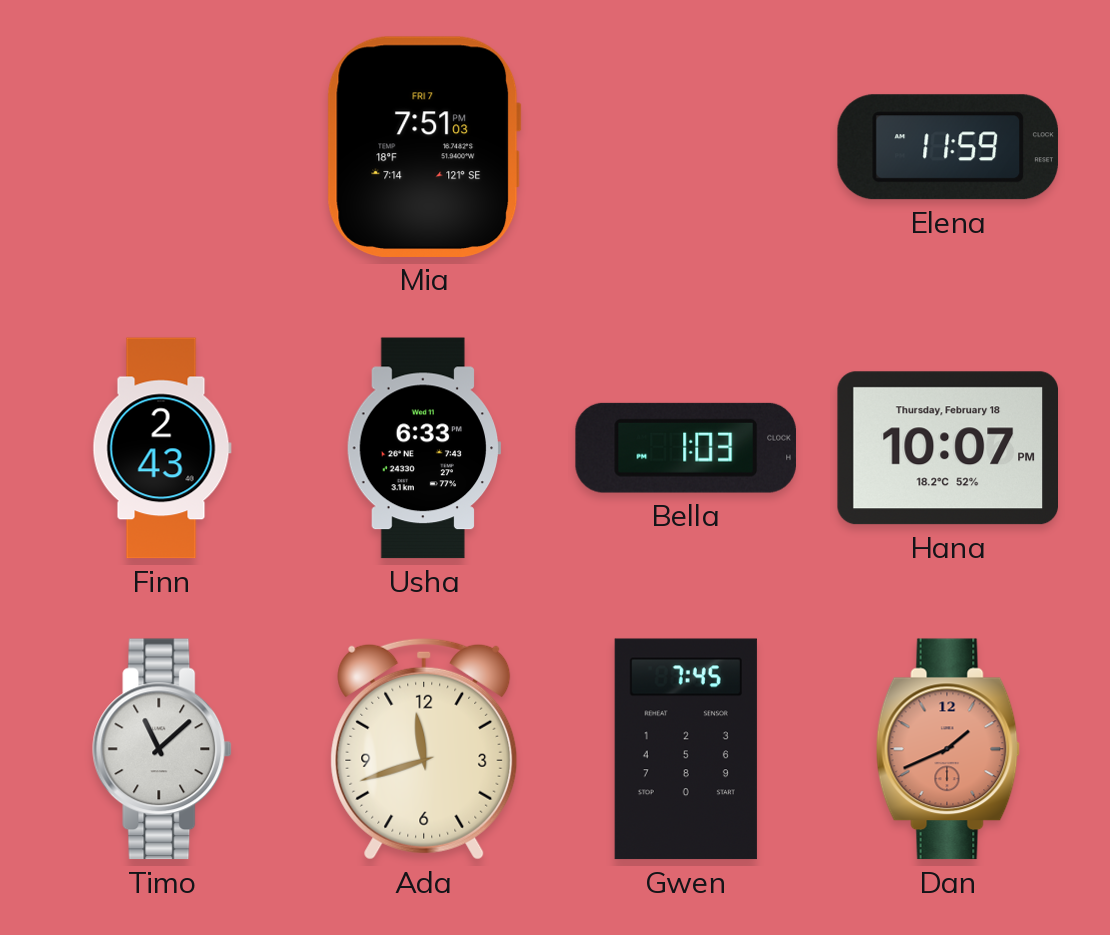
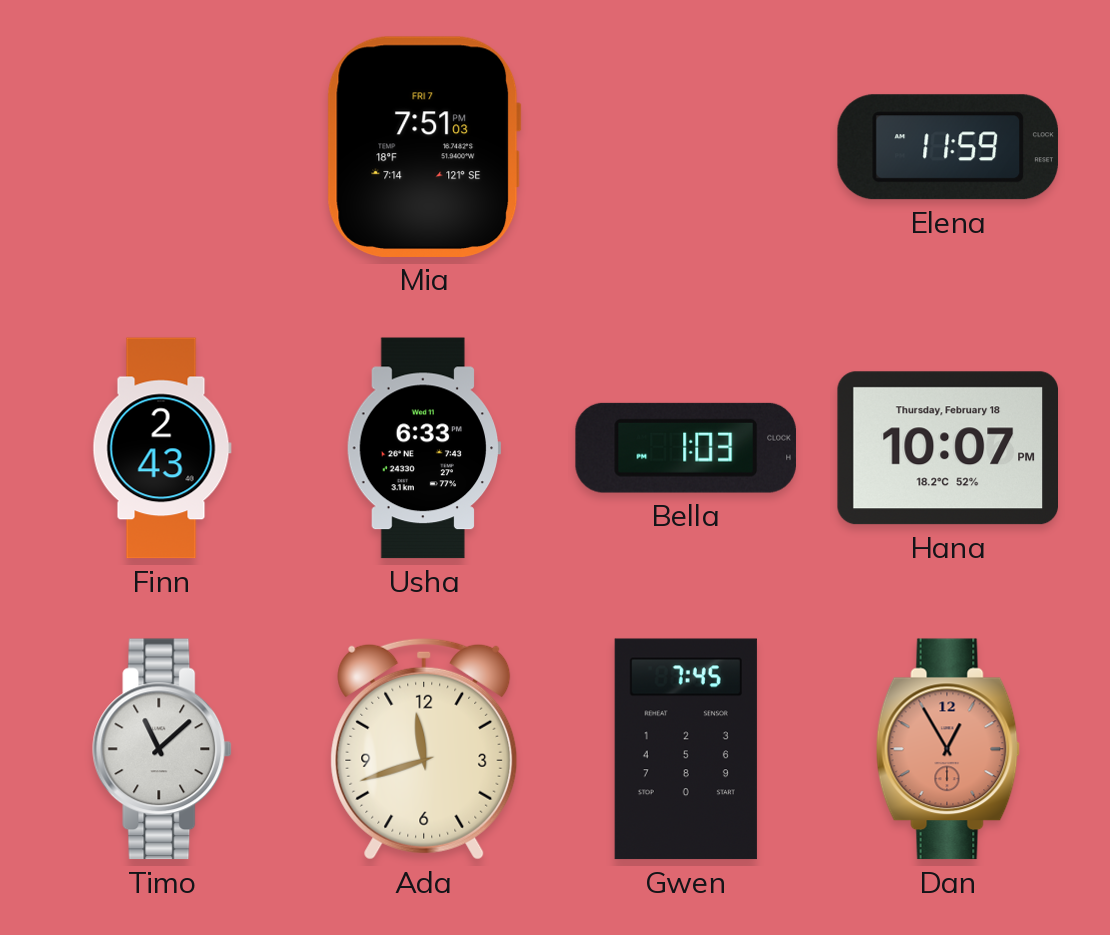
Dan: 1:41 -> 12:55
